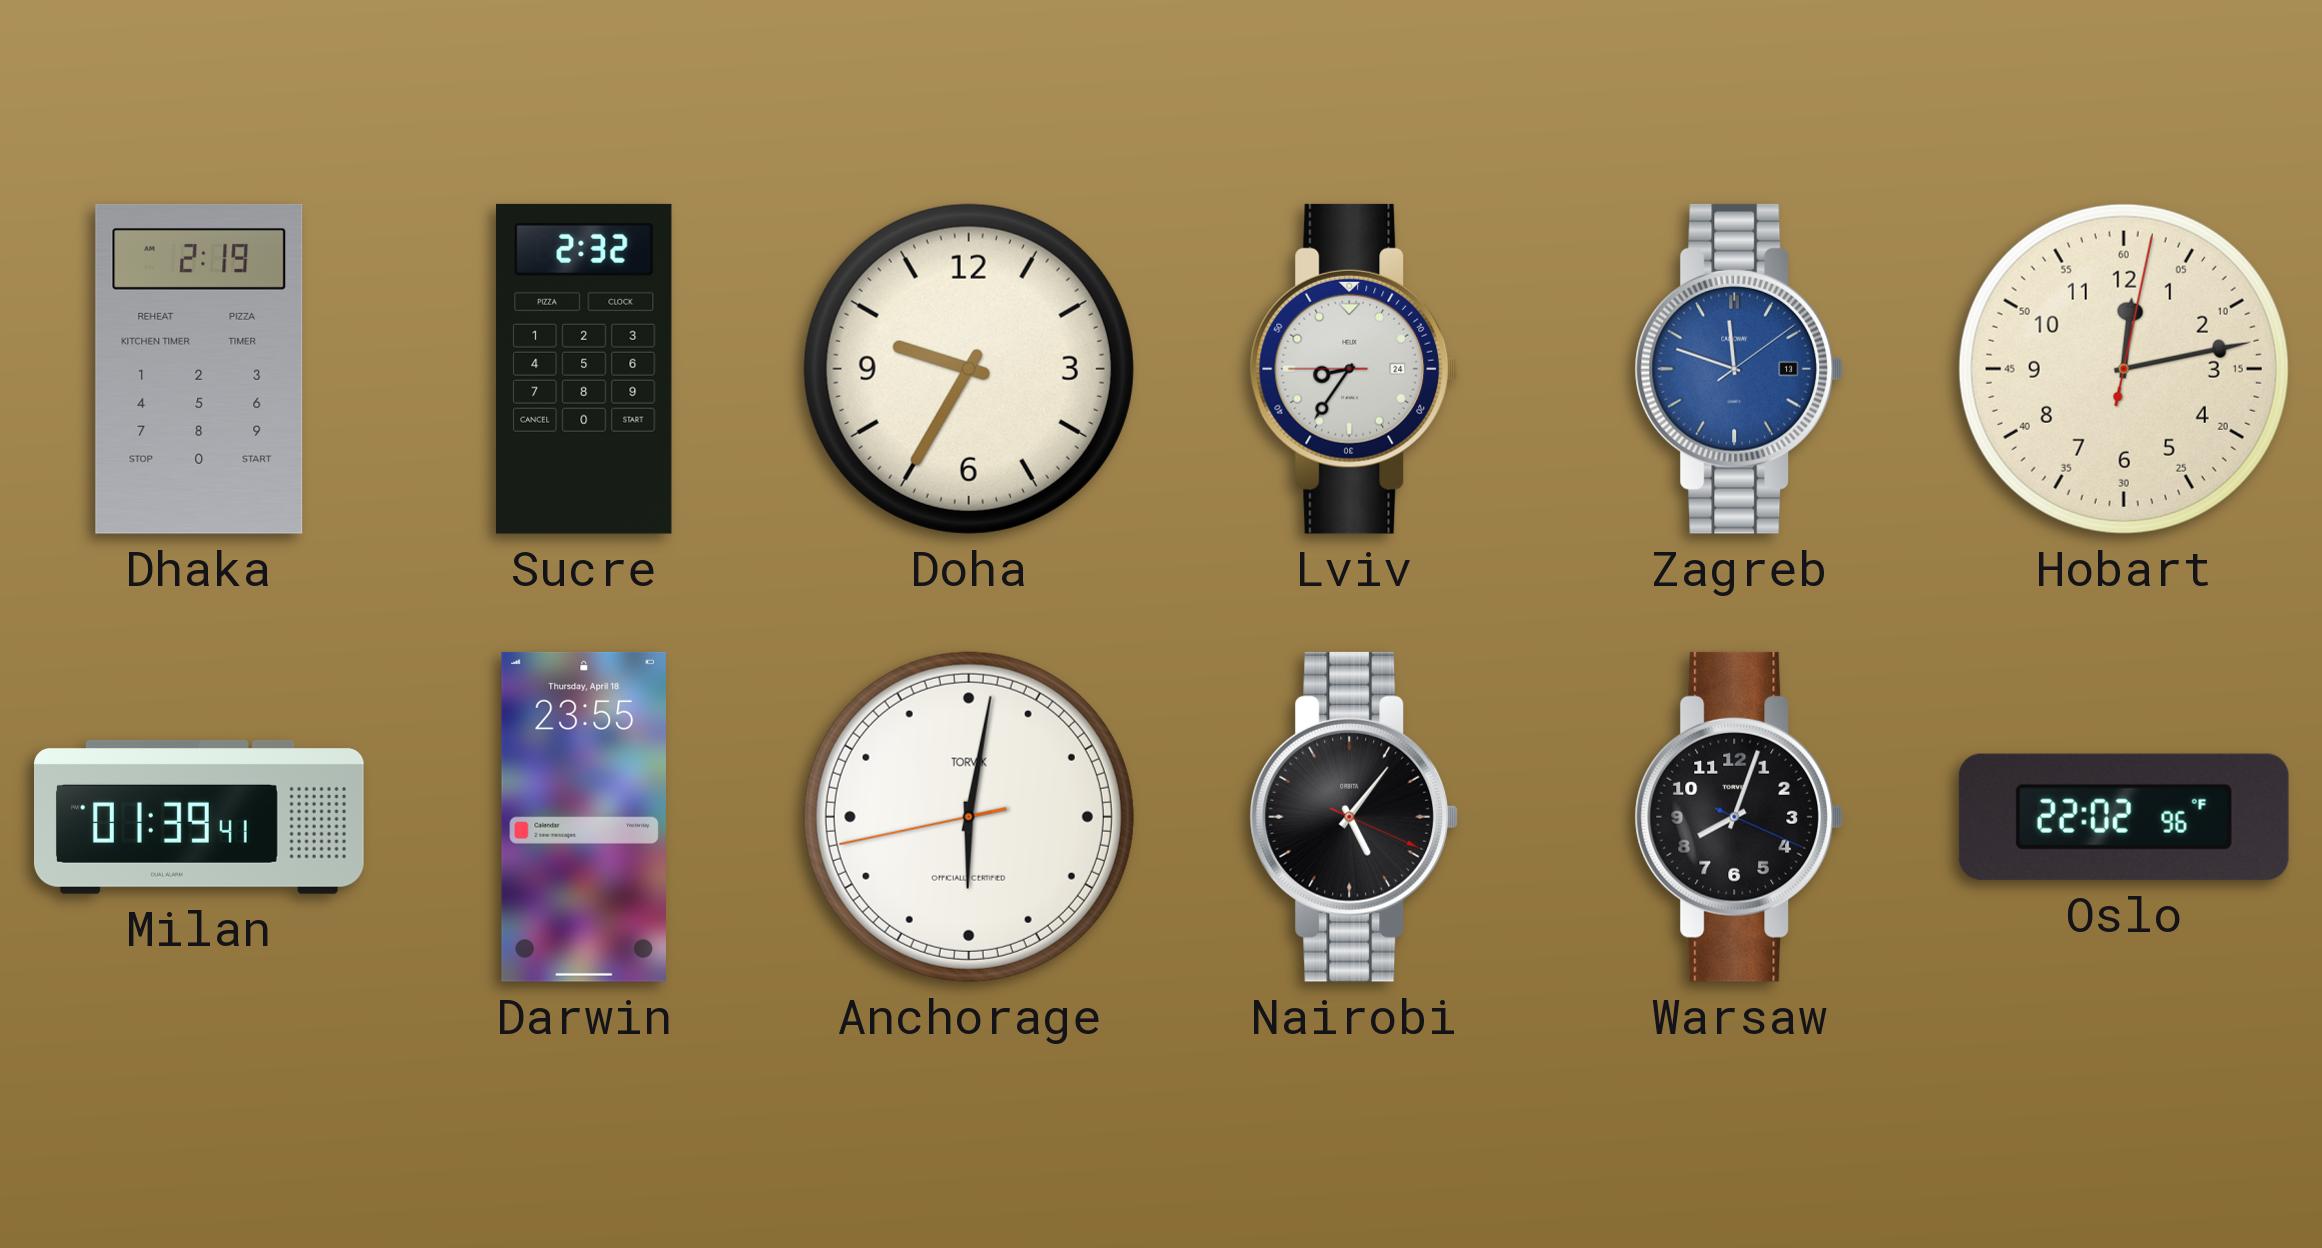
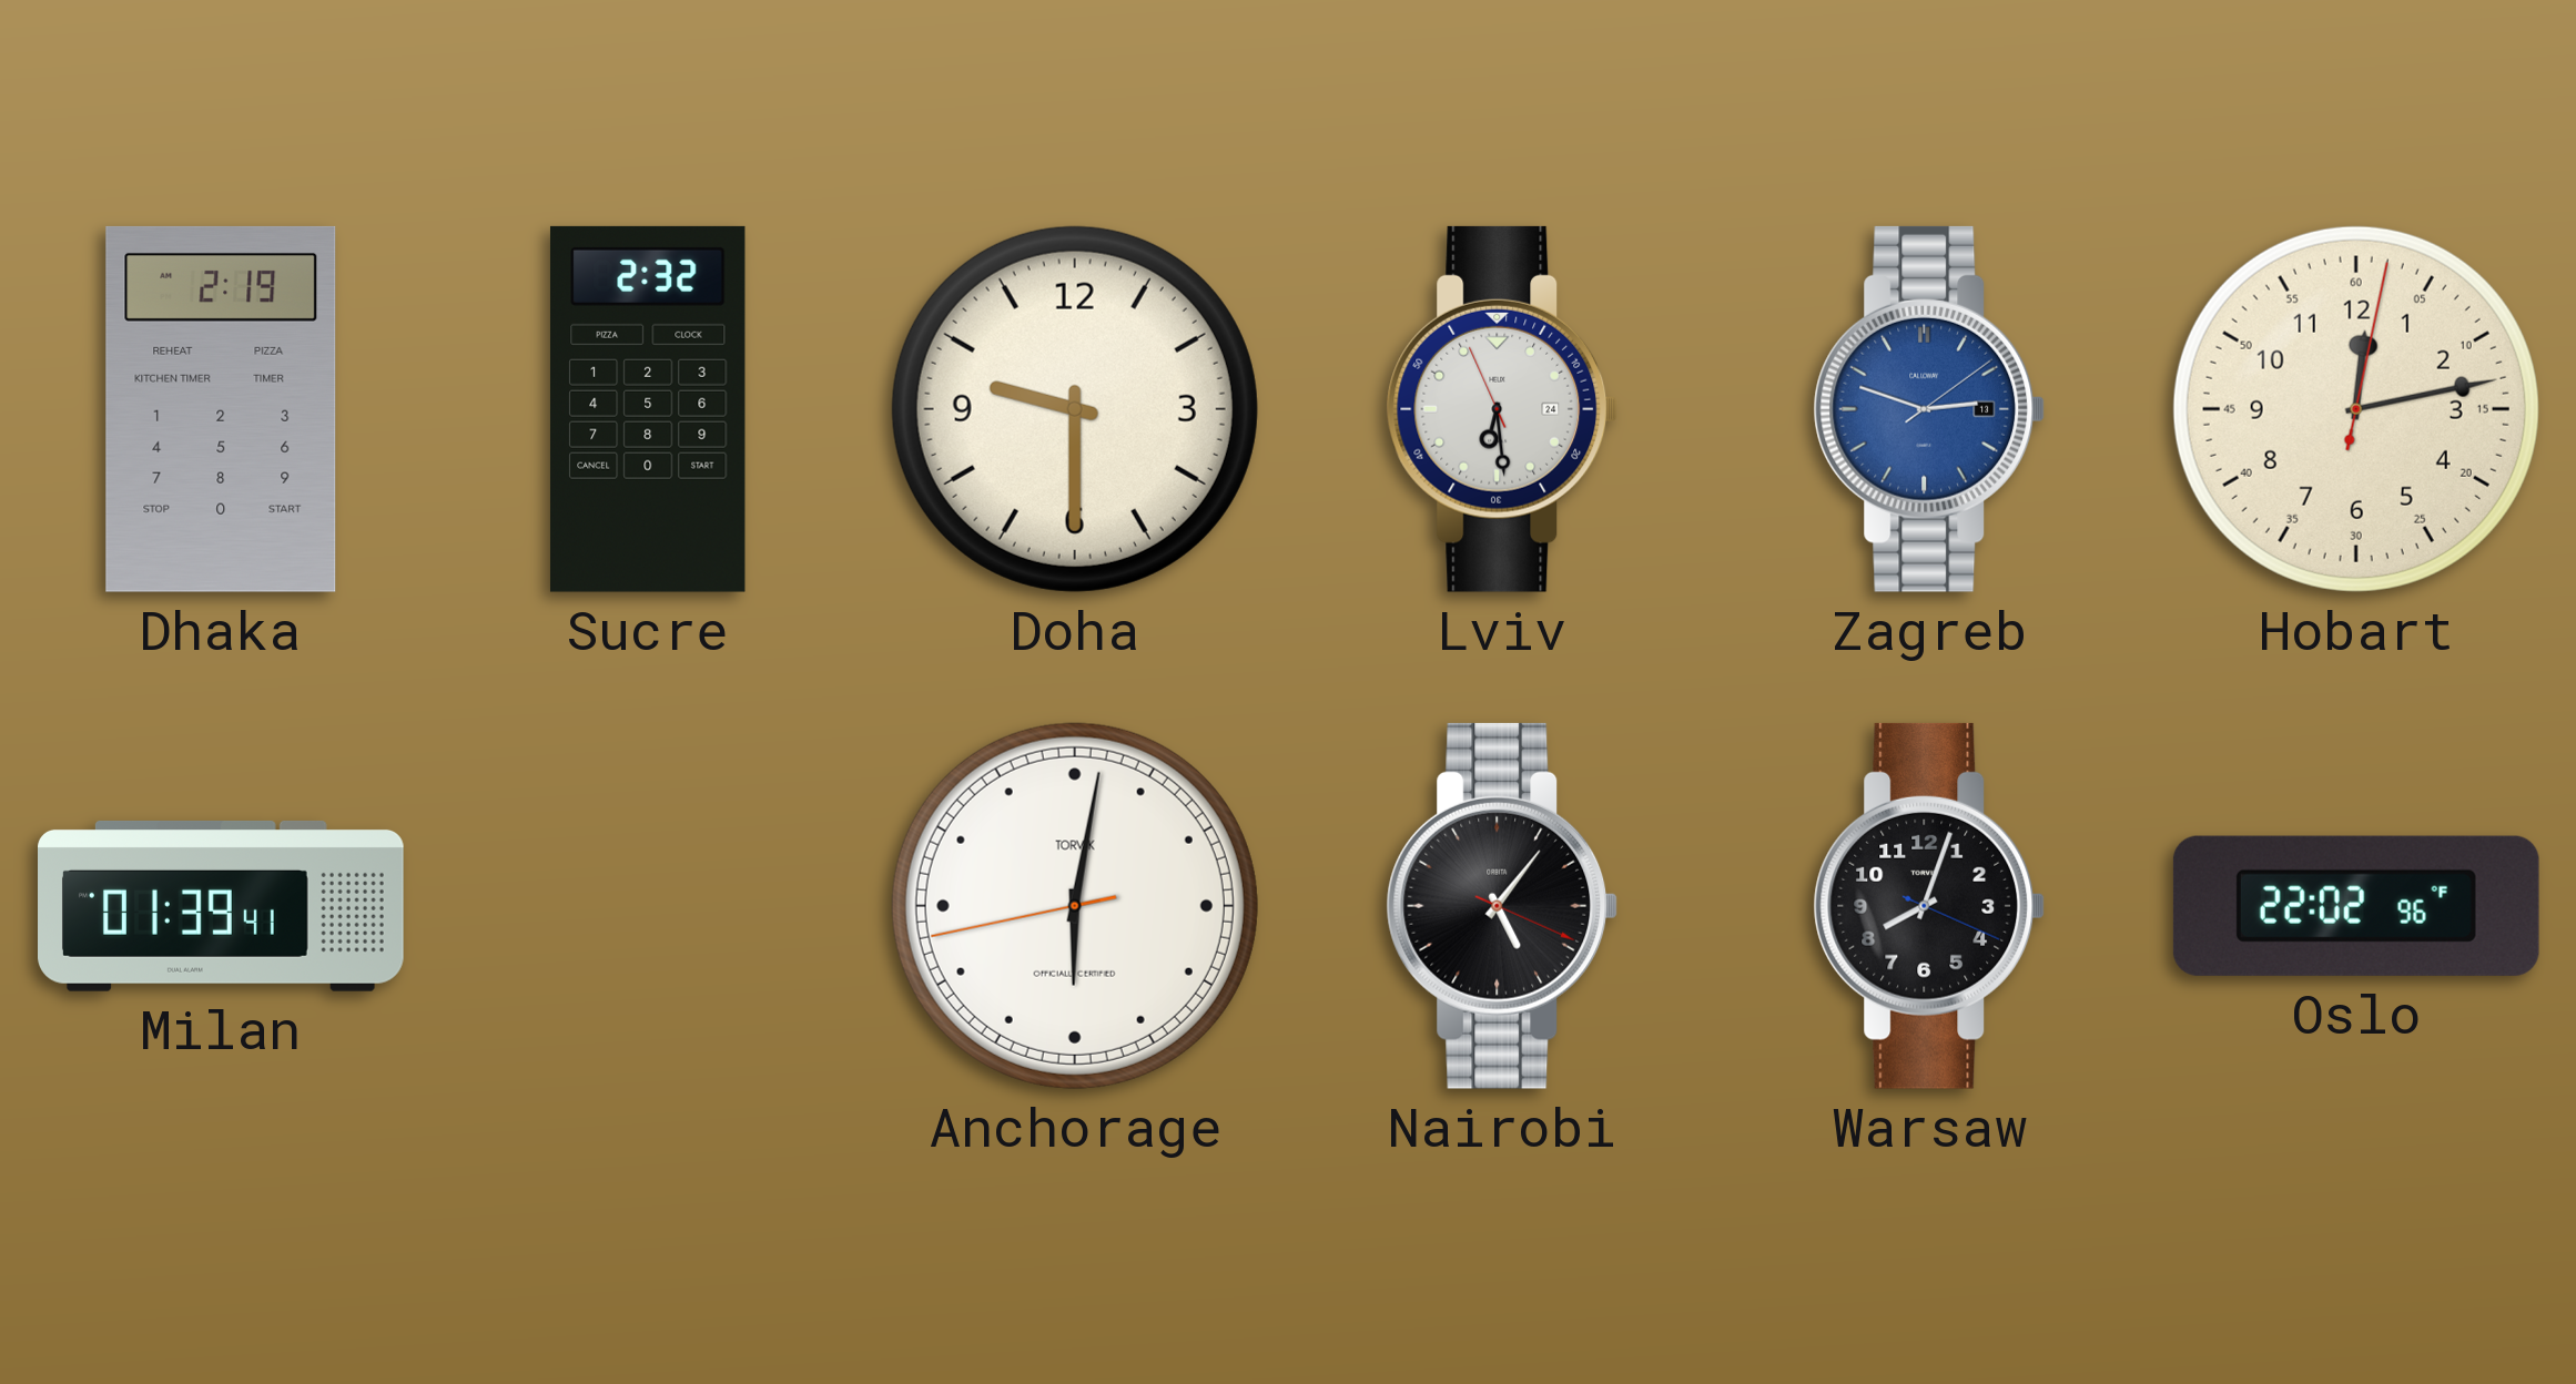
Doha: 9:35 -> 9:30
Lviv: 8:35 -> 6:28
Zagreb: 11:48 -> 2:48
Darwin: 23:55 -> none
